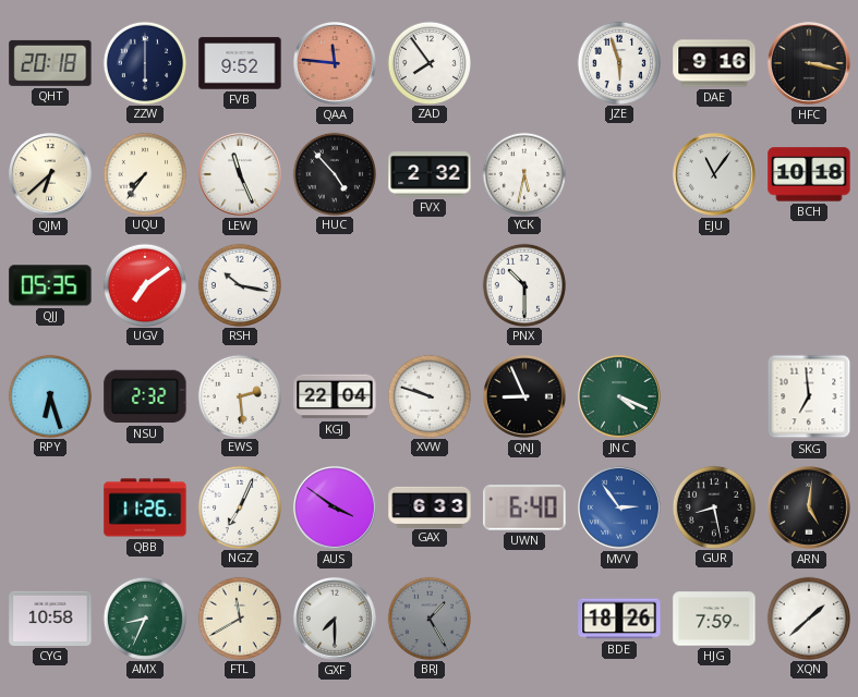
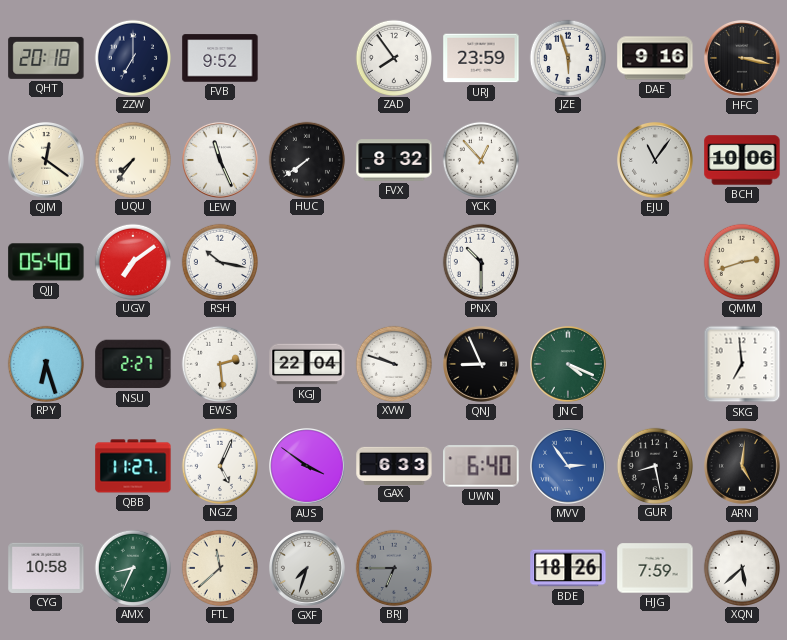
ZZW: 6:00 -> 7:00
QAA: 11:46 -> none
URJ: none -> 23:59
QJM: 6:38 -> 12:21
HUC: 4:53 -> 7:39
FVX: 2:32 -> 8:32
YCK: 5:32 -> 12:53
BCH: 10:18 -> 10:06
QJJ: 05:35 -> 05:40
QMM: none -> 2:42
NSU: 2:32 -> 2:27
QBB: 11:26 -> 11:27
NGZ: 7:04 -> 5:04
FTL: 11:40 -> 11:38
GXF: 7:30 -> 7:33
BRJ: 1:25 -> 6:45
XQN: 1:38 -> 5:38
